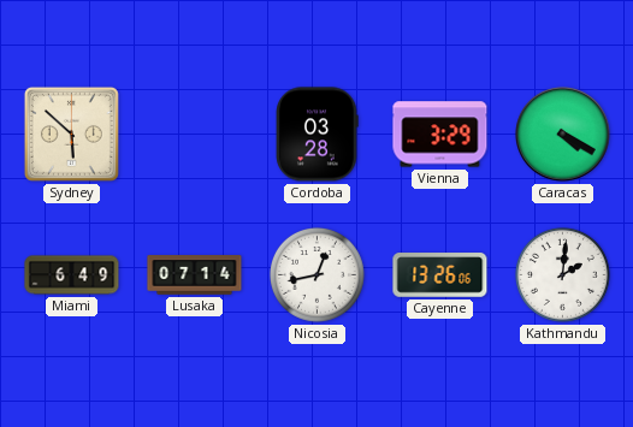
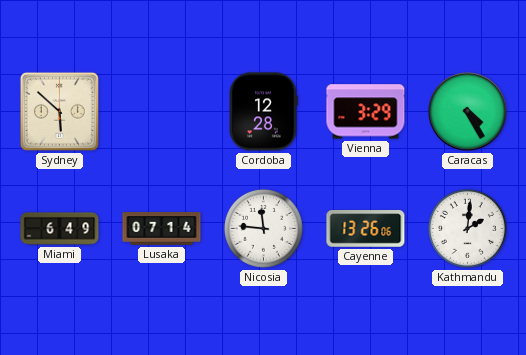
Cordoba: 03:28 -> 12:28
Caracas: 4:20 -> 4:25
Nicosia: 12:43 -> 11:46
